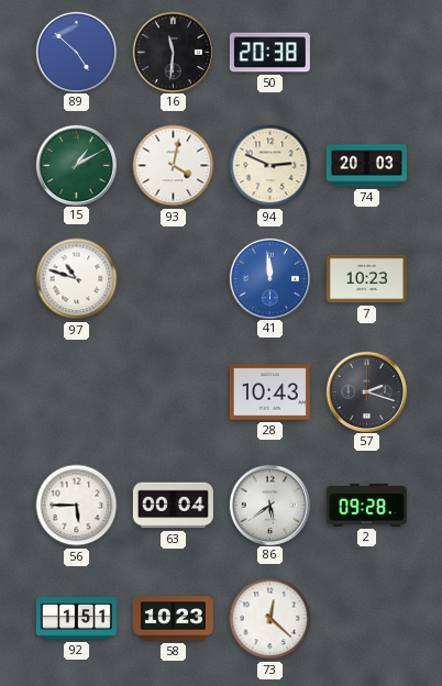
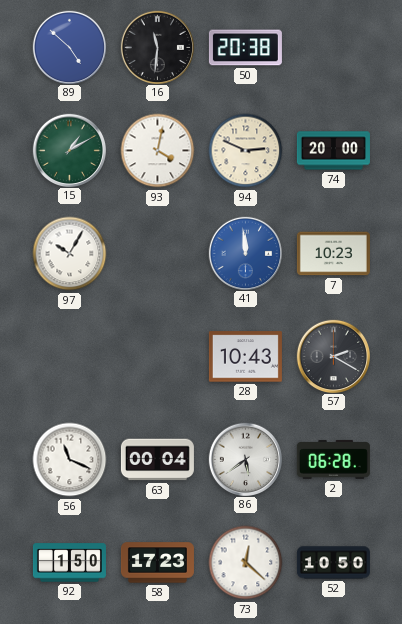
74: 20:03 -> 20:00
97: 10:48 -> 10:05
57: 2:18 -> 2:20
56: 5:45 -> 11:19
2: 09:28 -> 06:28
92: 1:51 -> 1:50
58: 10:23 -> 17:23
52: none -> 10:50
